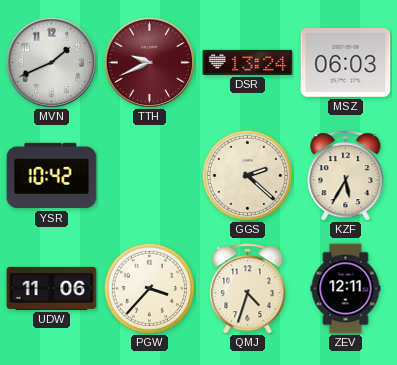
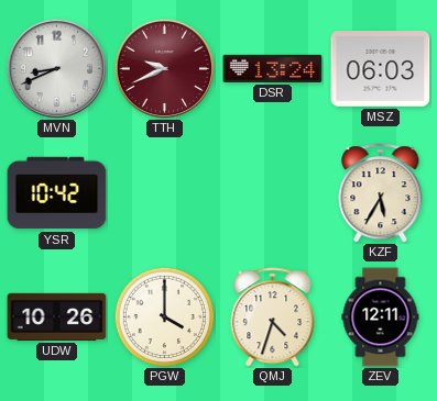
MVN: 1:41 -> 8:41
GGS: 2:22 -> none
UDW: 11:06 -> 10:26
PGW: 3:37 -> 4:00
